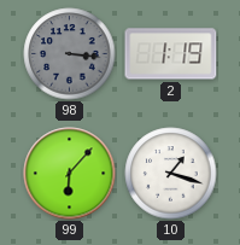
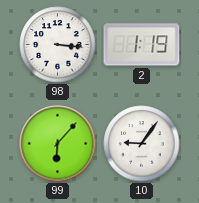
98 dial: grey -> white
10: 1:18 -> 9:06
